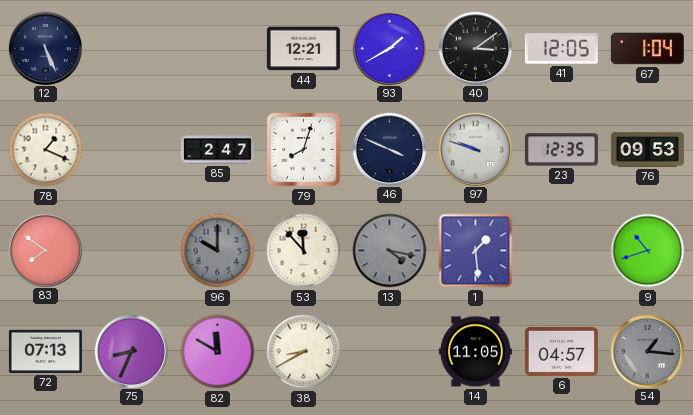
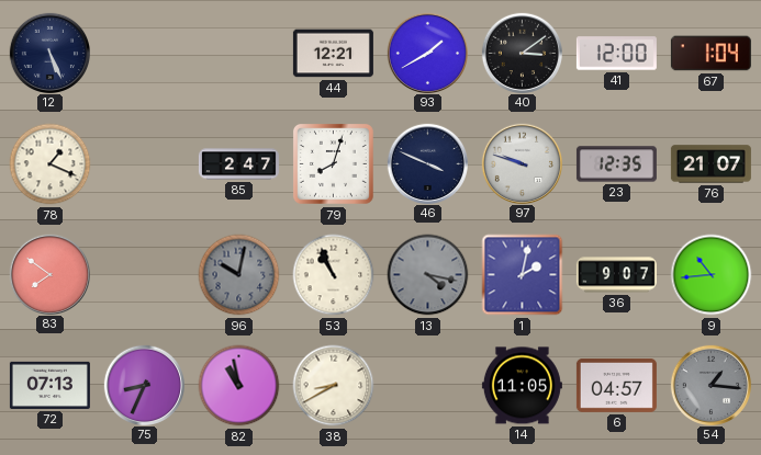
41: 12:05 -> 12:00
76: 09:53 -> 21:07
96: 10:00 -> 10:02
53: 11:53 -> 10:56
1: 1:29 -> 2:02
36: none -> 9:07
9: 10:42 -> 10:44
82: 11:50 -> 10:58
